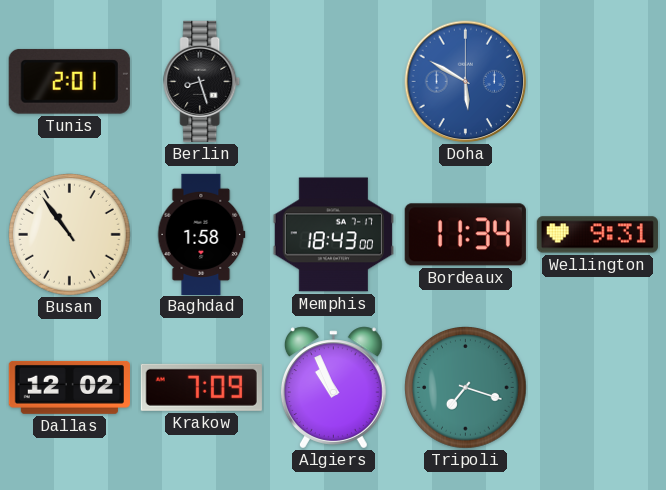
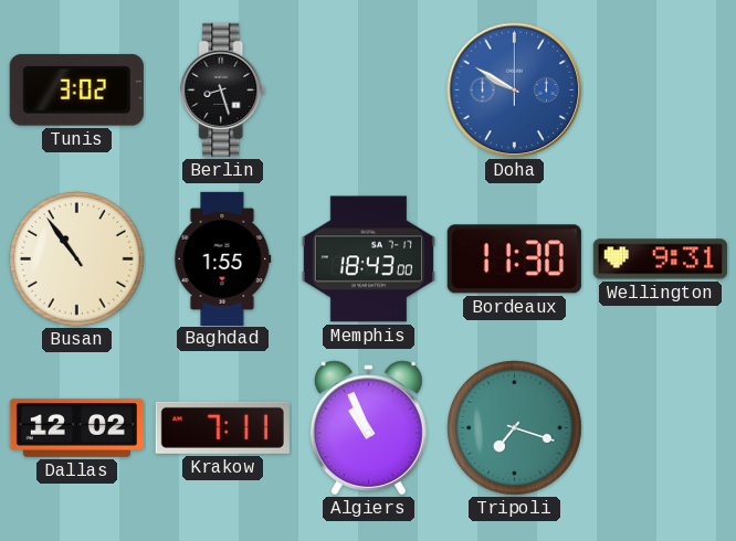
Tunis: 2:01 -> 3:02
Doha: 5:50 -> 9:50
Baghdad: 1:58 -> 1:55
Bordeaux: 11:34 -> 11:30
Krakow: 7:09 -> 7:11
